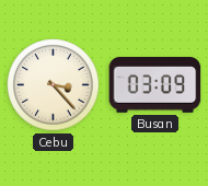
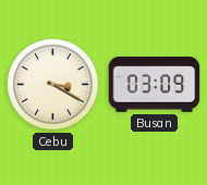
Cebu: 3:23 -> 3:20
